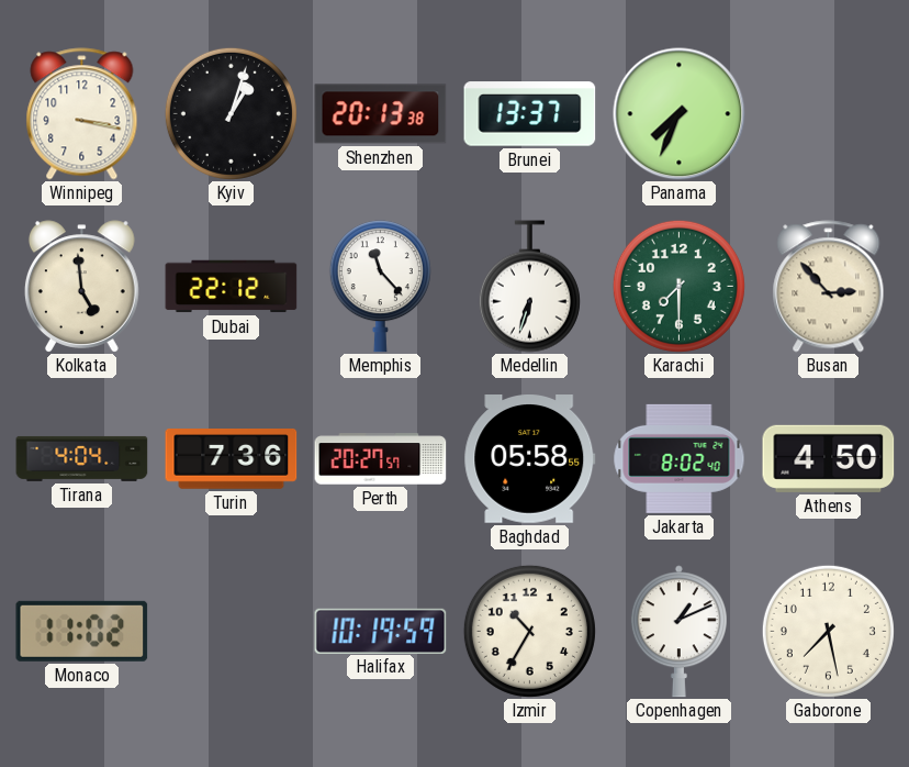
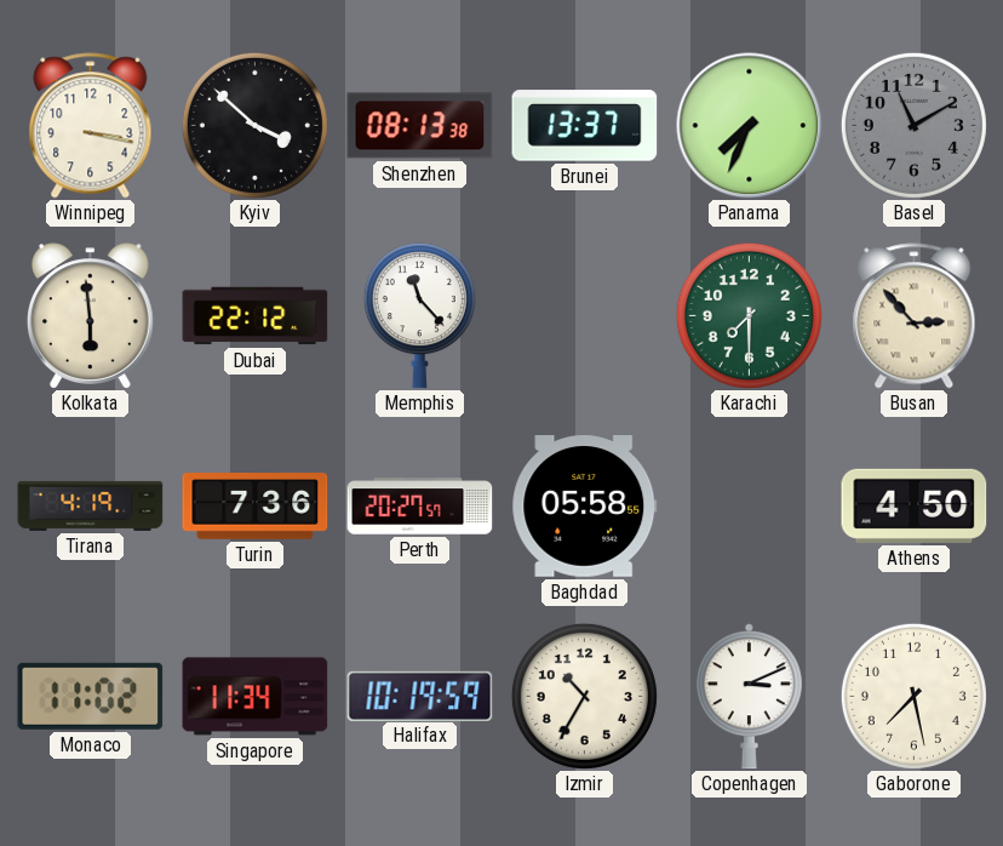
Kyiv: 1:03 -> 3:52
Shenzhen: 20:13 -> 08:13
Basel: none -> 11:10
Kolkata: 4:59 -> 5:59
Medellin: 6:33 -> none
Tirana: 4:04 -> 4:19
Jakarta: 8:02 -> none
Singapore: none -> 11:34
Copenhagen: 1:11 -> 3:11
